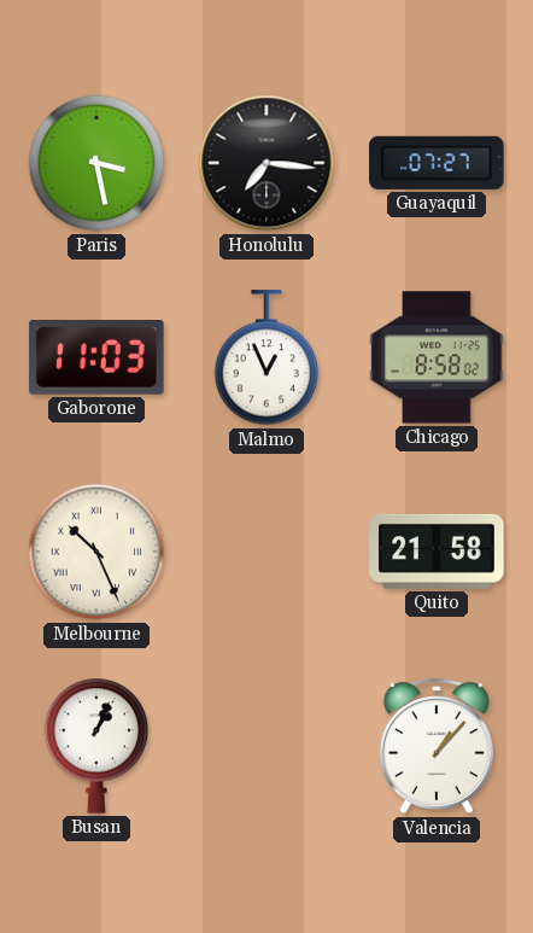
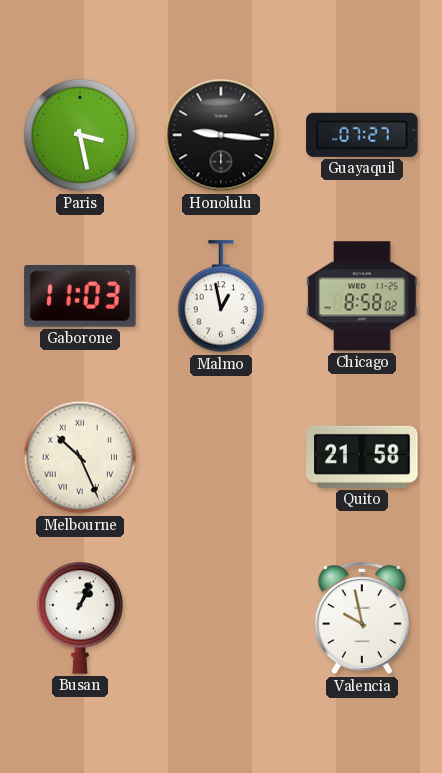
Honolulu: 7:16 -> 9:16
Malmo: 12:56 -> 12:58
Valencia: 1:07 -> 9:58
